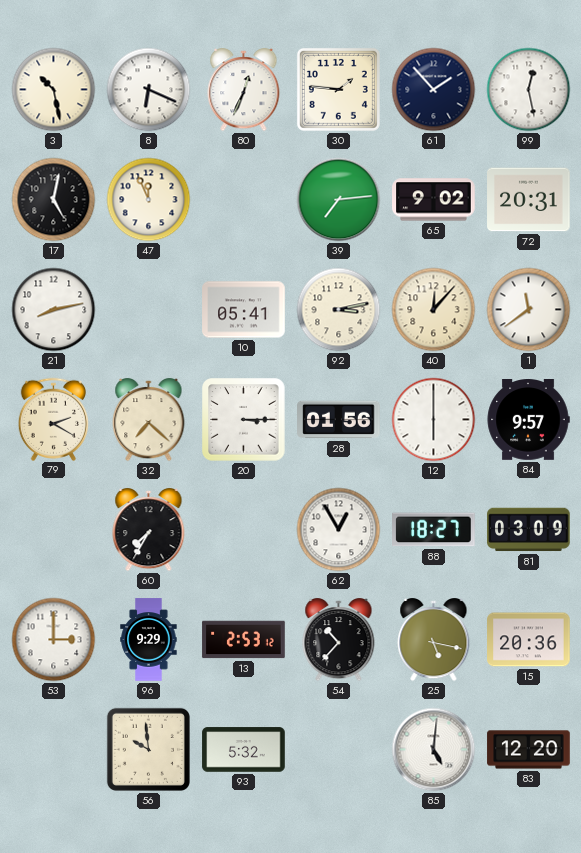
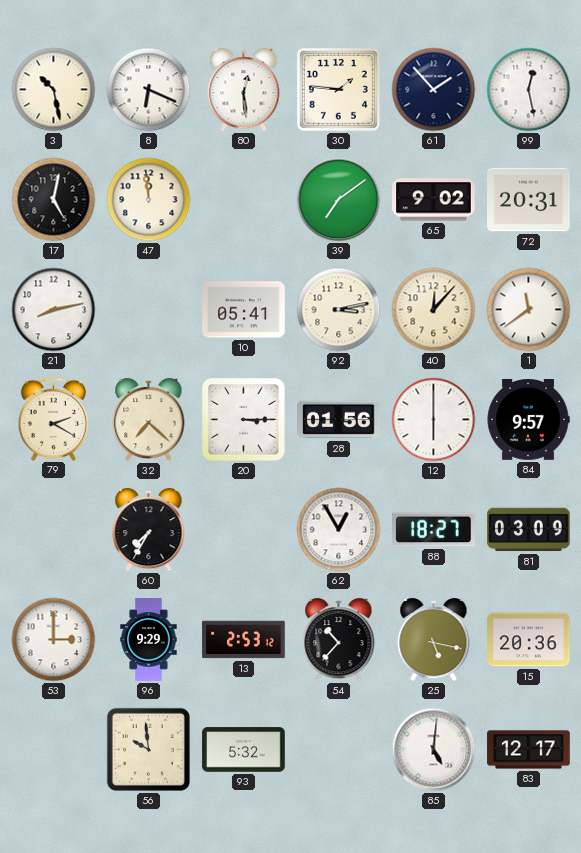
80: 12:34 -> 12:29
47: 11:56 -> 11:59
39: 7:14 -> 7:09
83: 12:20 -> 12:17
